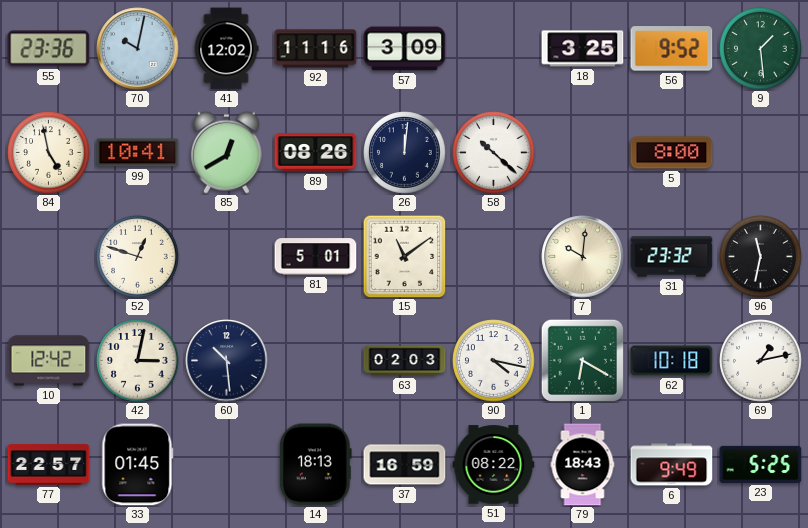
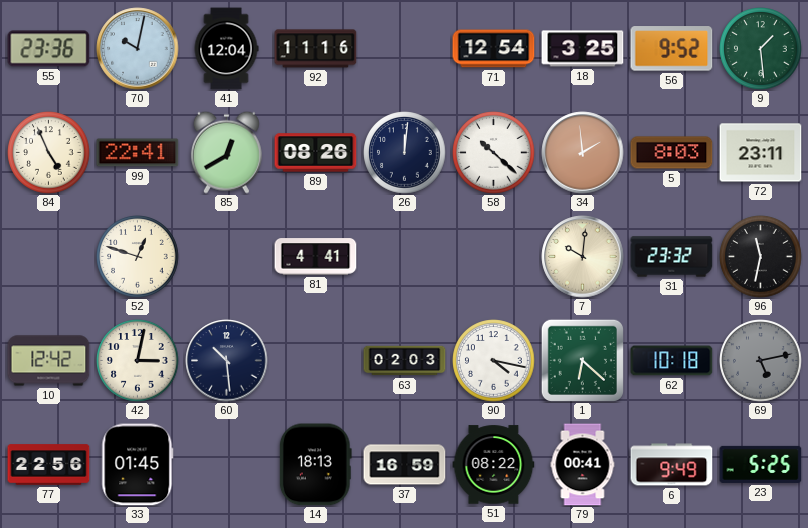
41: 12:02 -> 12:04
57: 3:09 -> none
71: none -> 12:54
84: 4:58 -> 4:56
99: 10:41 -> 22:41
34: none -> 1:59
5: 8:00 -> 8:03
72: none -> 23:11
81: 5:01 -> 4:41
15: 11:09 -> none
1: 6:20 -> 6:22
69: 1:13 -> 5:13
69 dial: white -> grey
77: 22:57 -> 22:56
79: 18:43 -> 00:41
